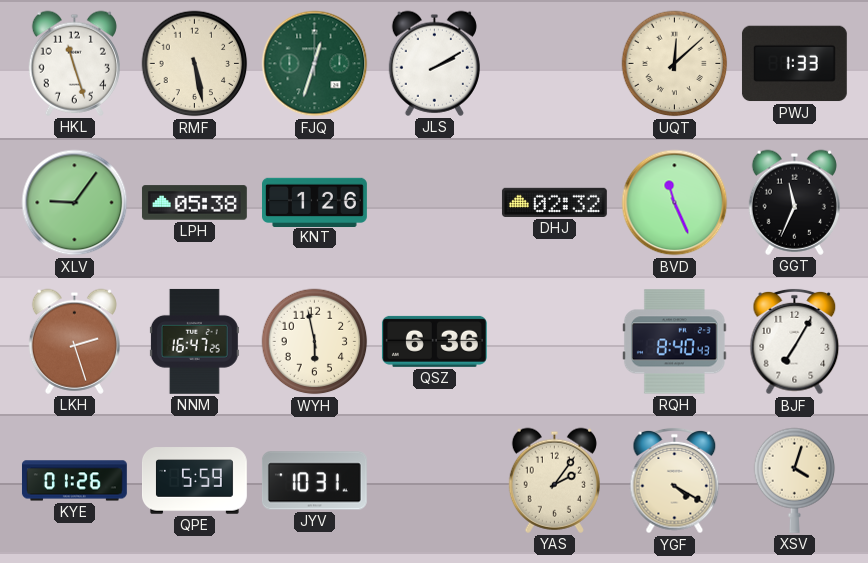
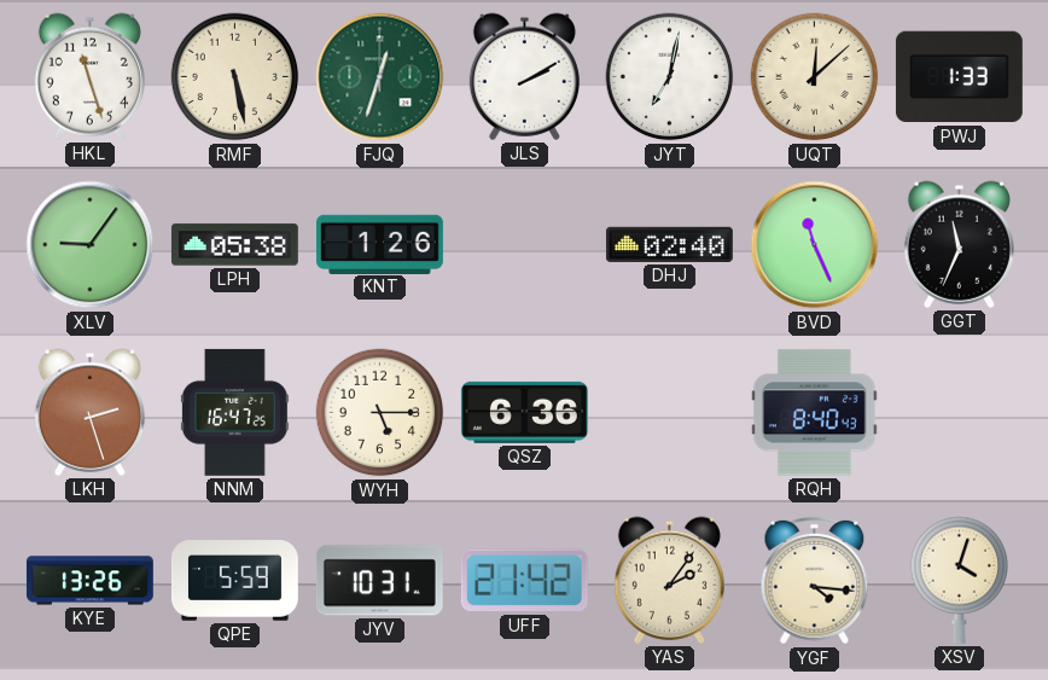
JYT: none -> 7:02
DHJ: 02:32 -> 02:40
WYH: 5:58 -> 5:15
BJF: 7:05 -> none
KYE: 01:26 -> 13:26
UFF: none -> 21:42
YGF: 4:20 -> 4:16
